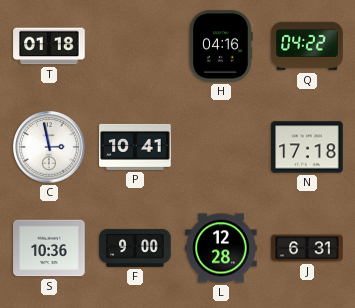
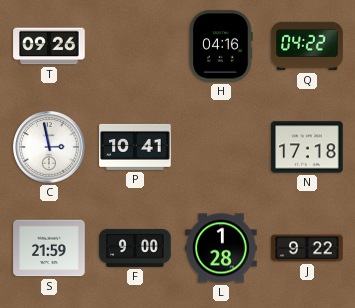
T: 01:18 -> 09:26
S: 10:36 -> 21:59
L: 12:28 -> 1:28
J: 6:31 -> 9:22
